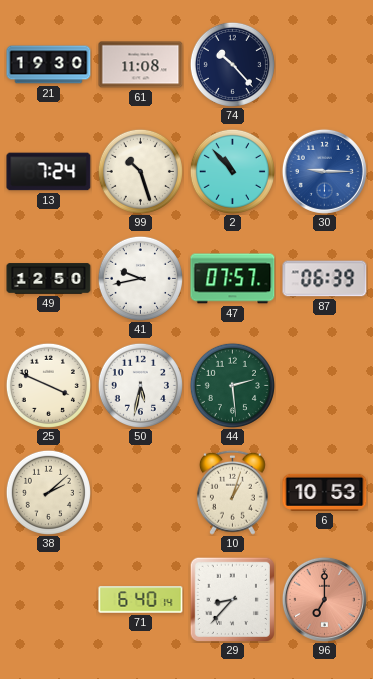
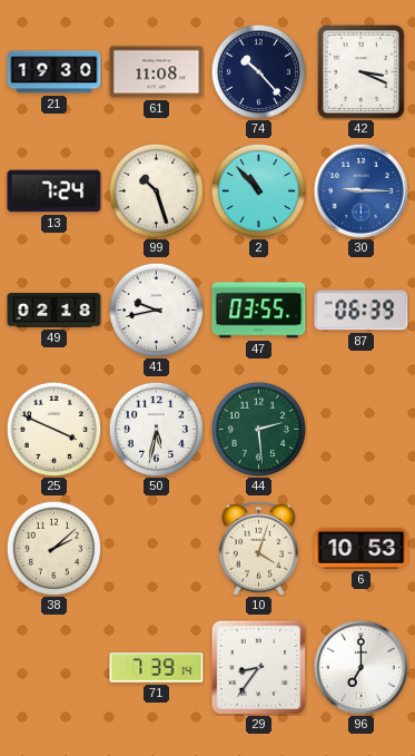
42: none -> 3:19
49: 12:50 -> 02:18
47: 07:57 -> 03:55
10: 1:03 -> 4:03
71: 6:40 -> 7:39
29: 8:37 -> 8:36
96 dial: salmon -> white
